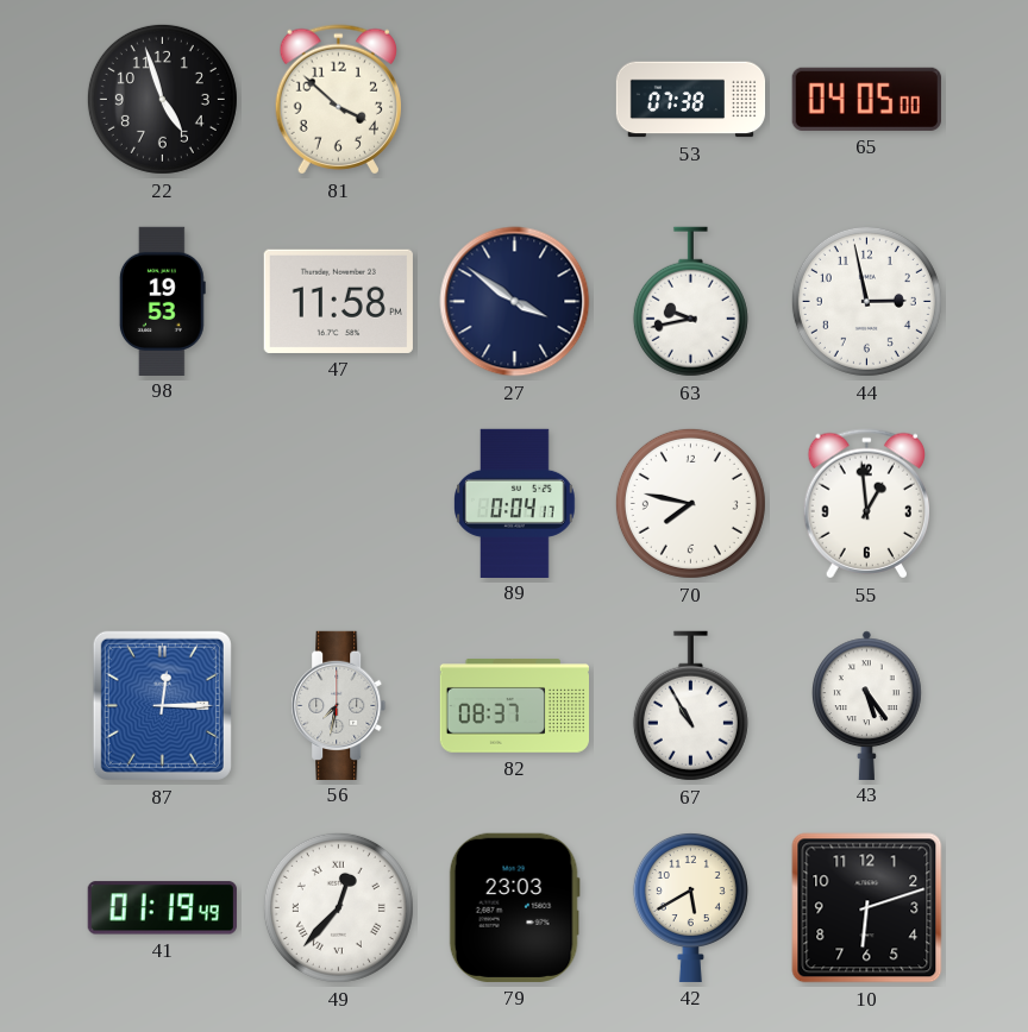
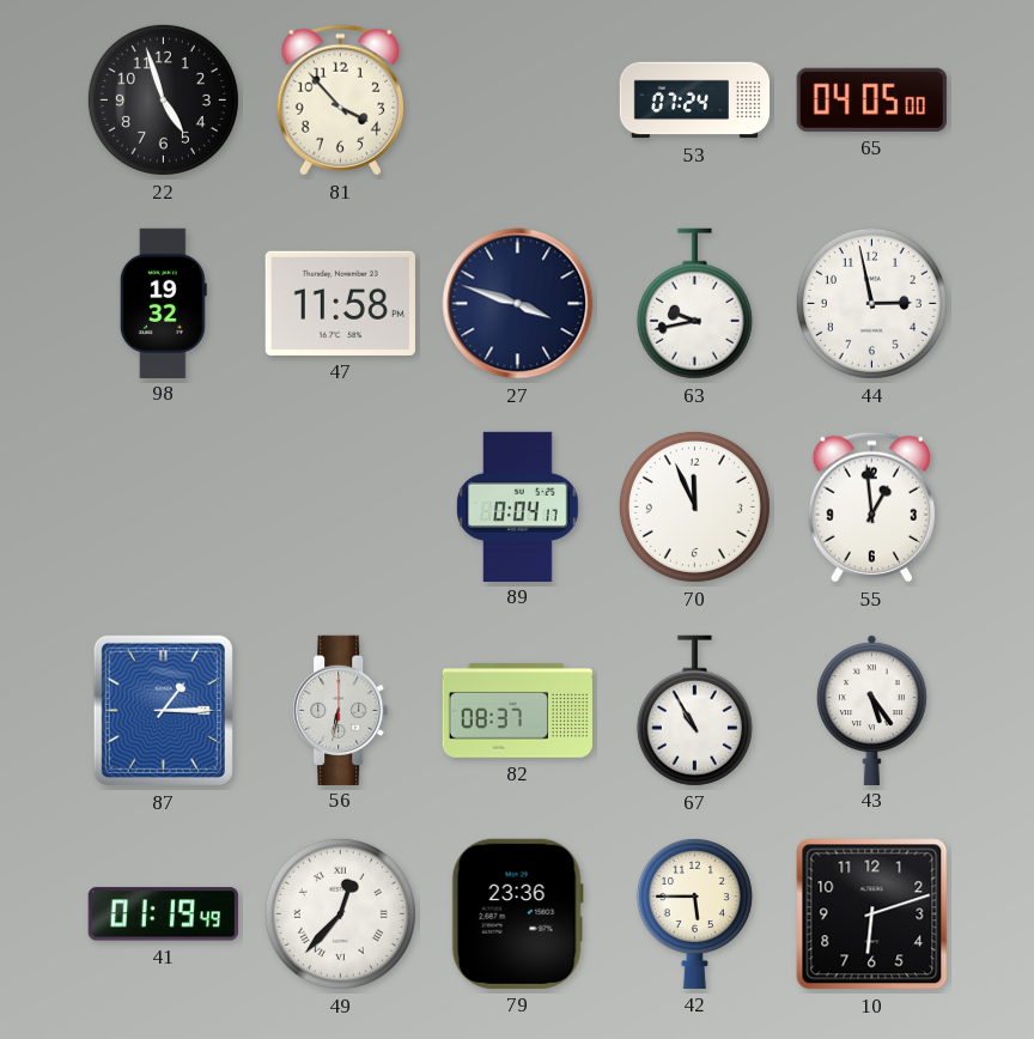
81: 3:52 -> 3:53
53: 07:38 -> 07:24
98: 19:53 -> 19:32
27: 3:51 -> 3:48
70: 7:47 -> 11:56
87: 12:15 -> 1:15
56: 7:32 -> 6:32
79: 23:03 -> 23:36
42: 5:40 -> 5:45
